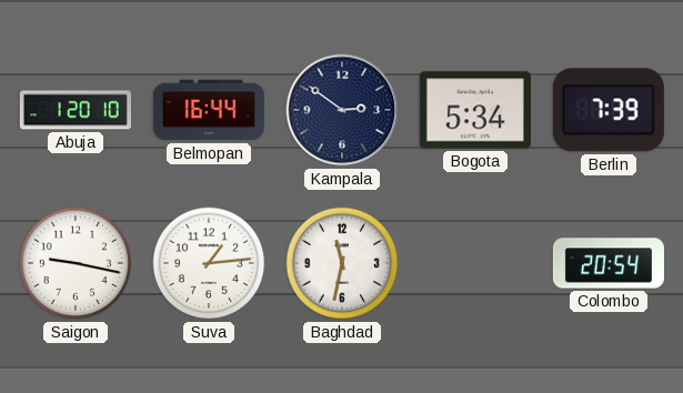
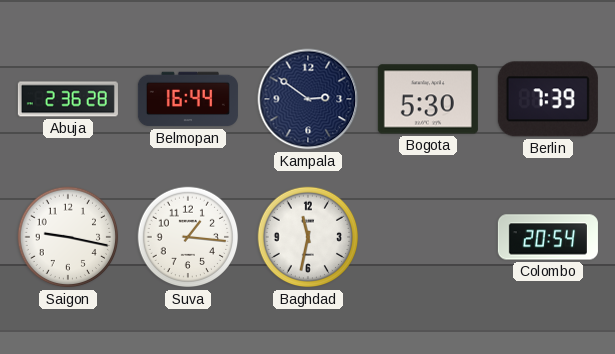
Abuja: 1:20 -> 2:36
Bogota: 5:34 -> 5:30
Suva: 1:14 -> 1:16
